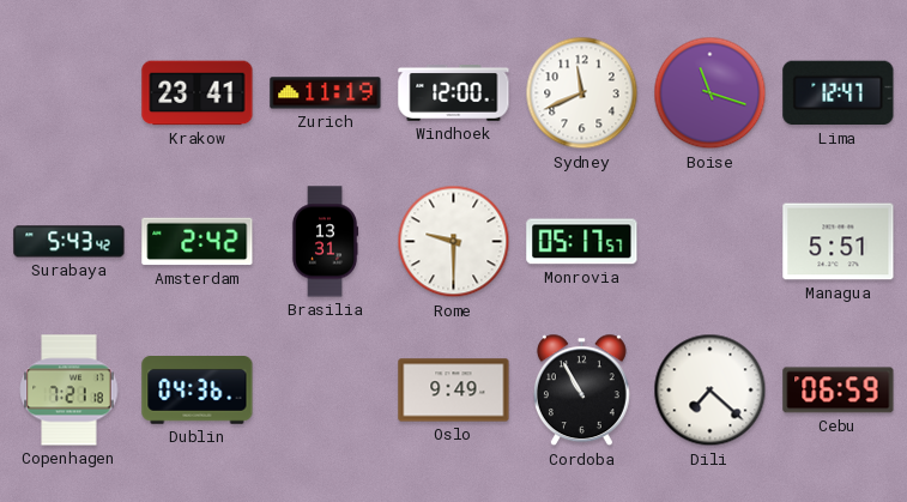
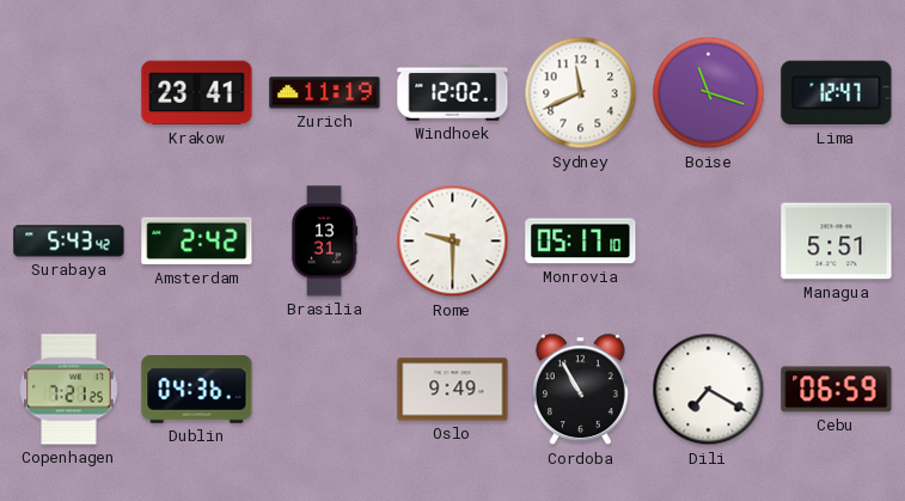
Windhoek: 12:00 -> 12:02
Monrovia: 05:17:57 -> 05:17:10
Copenhagen: 7:21:18 -> 7:21:25
Dili: 7:22 -> 7:20
